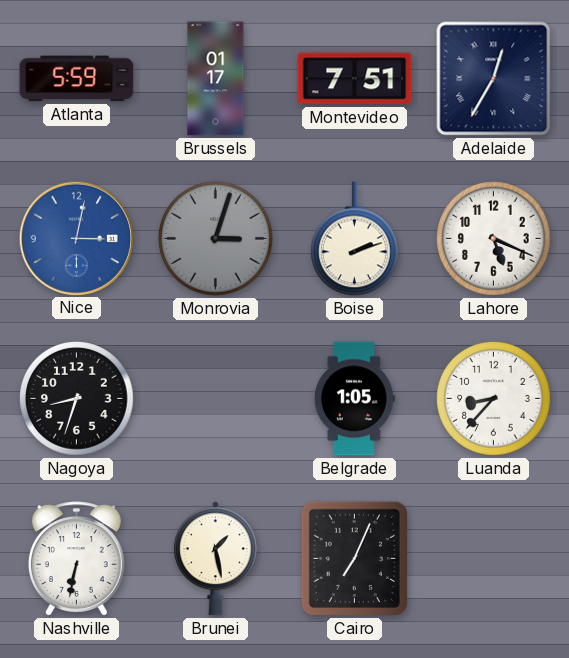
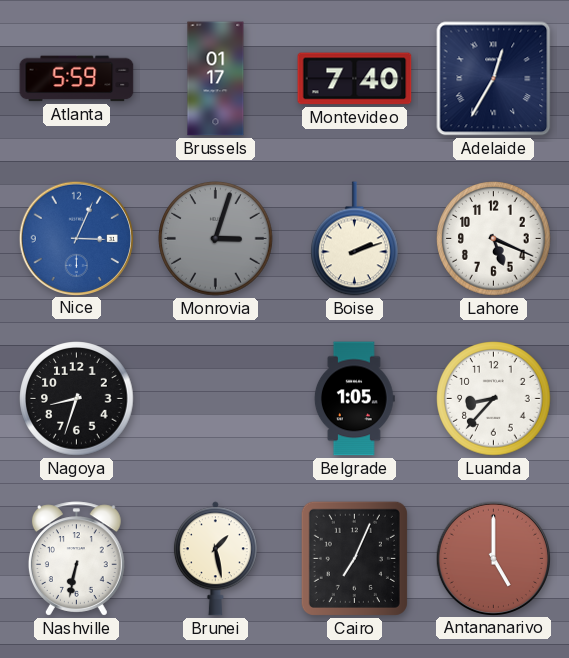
Montevideo: 7:51 -> 7:40
Nice: 3:02 -> 3:04
Antananarivo: none -> 5:00
